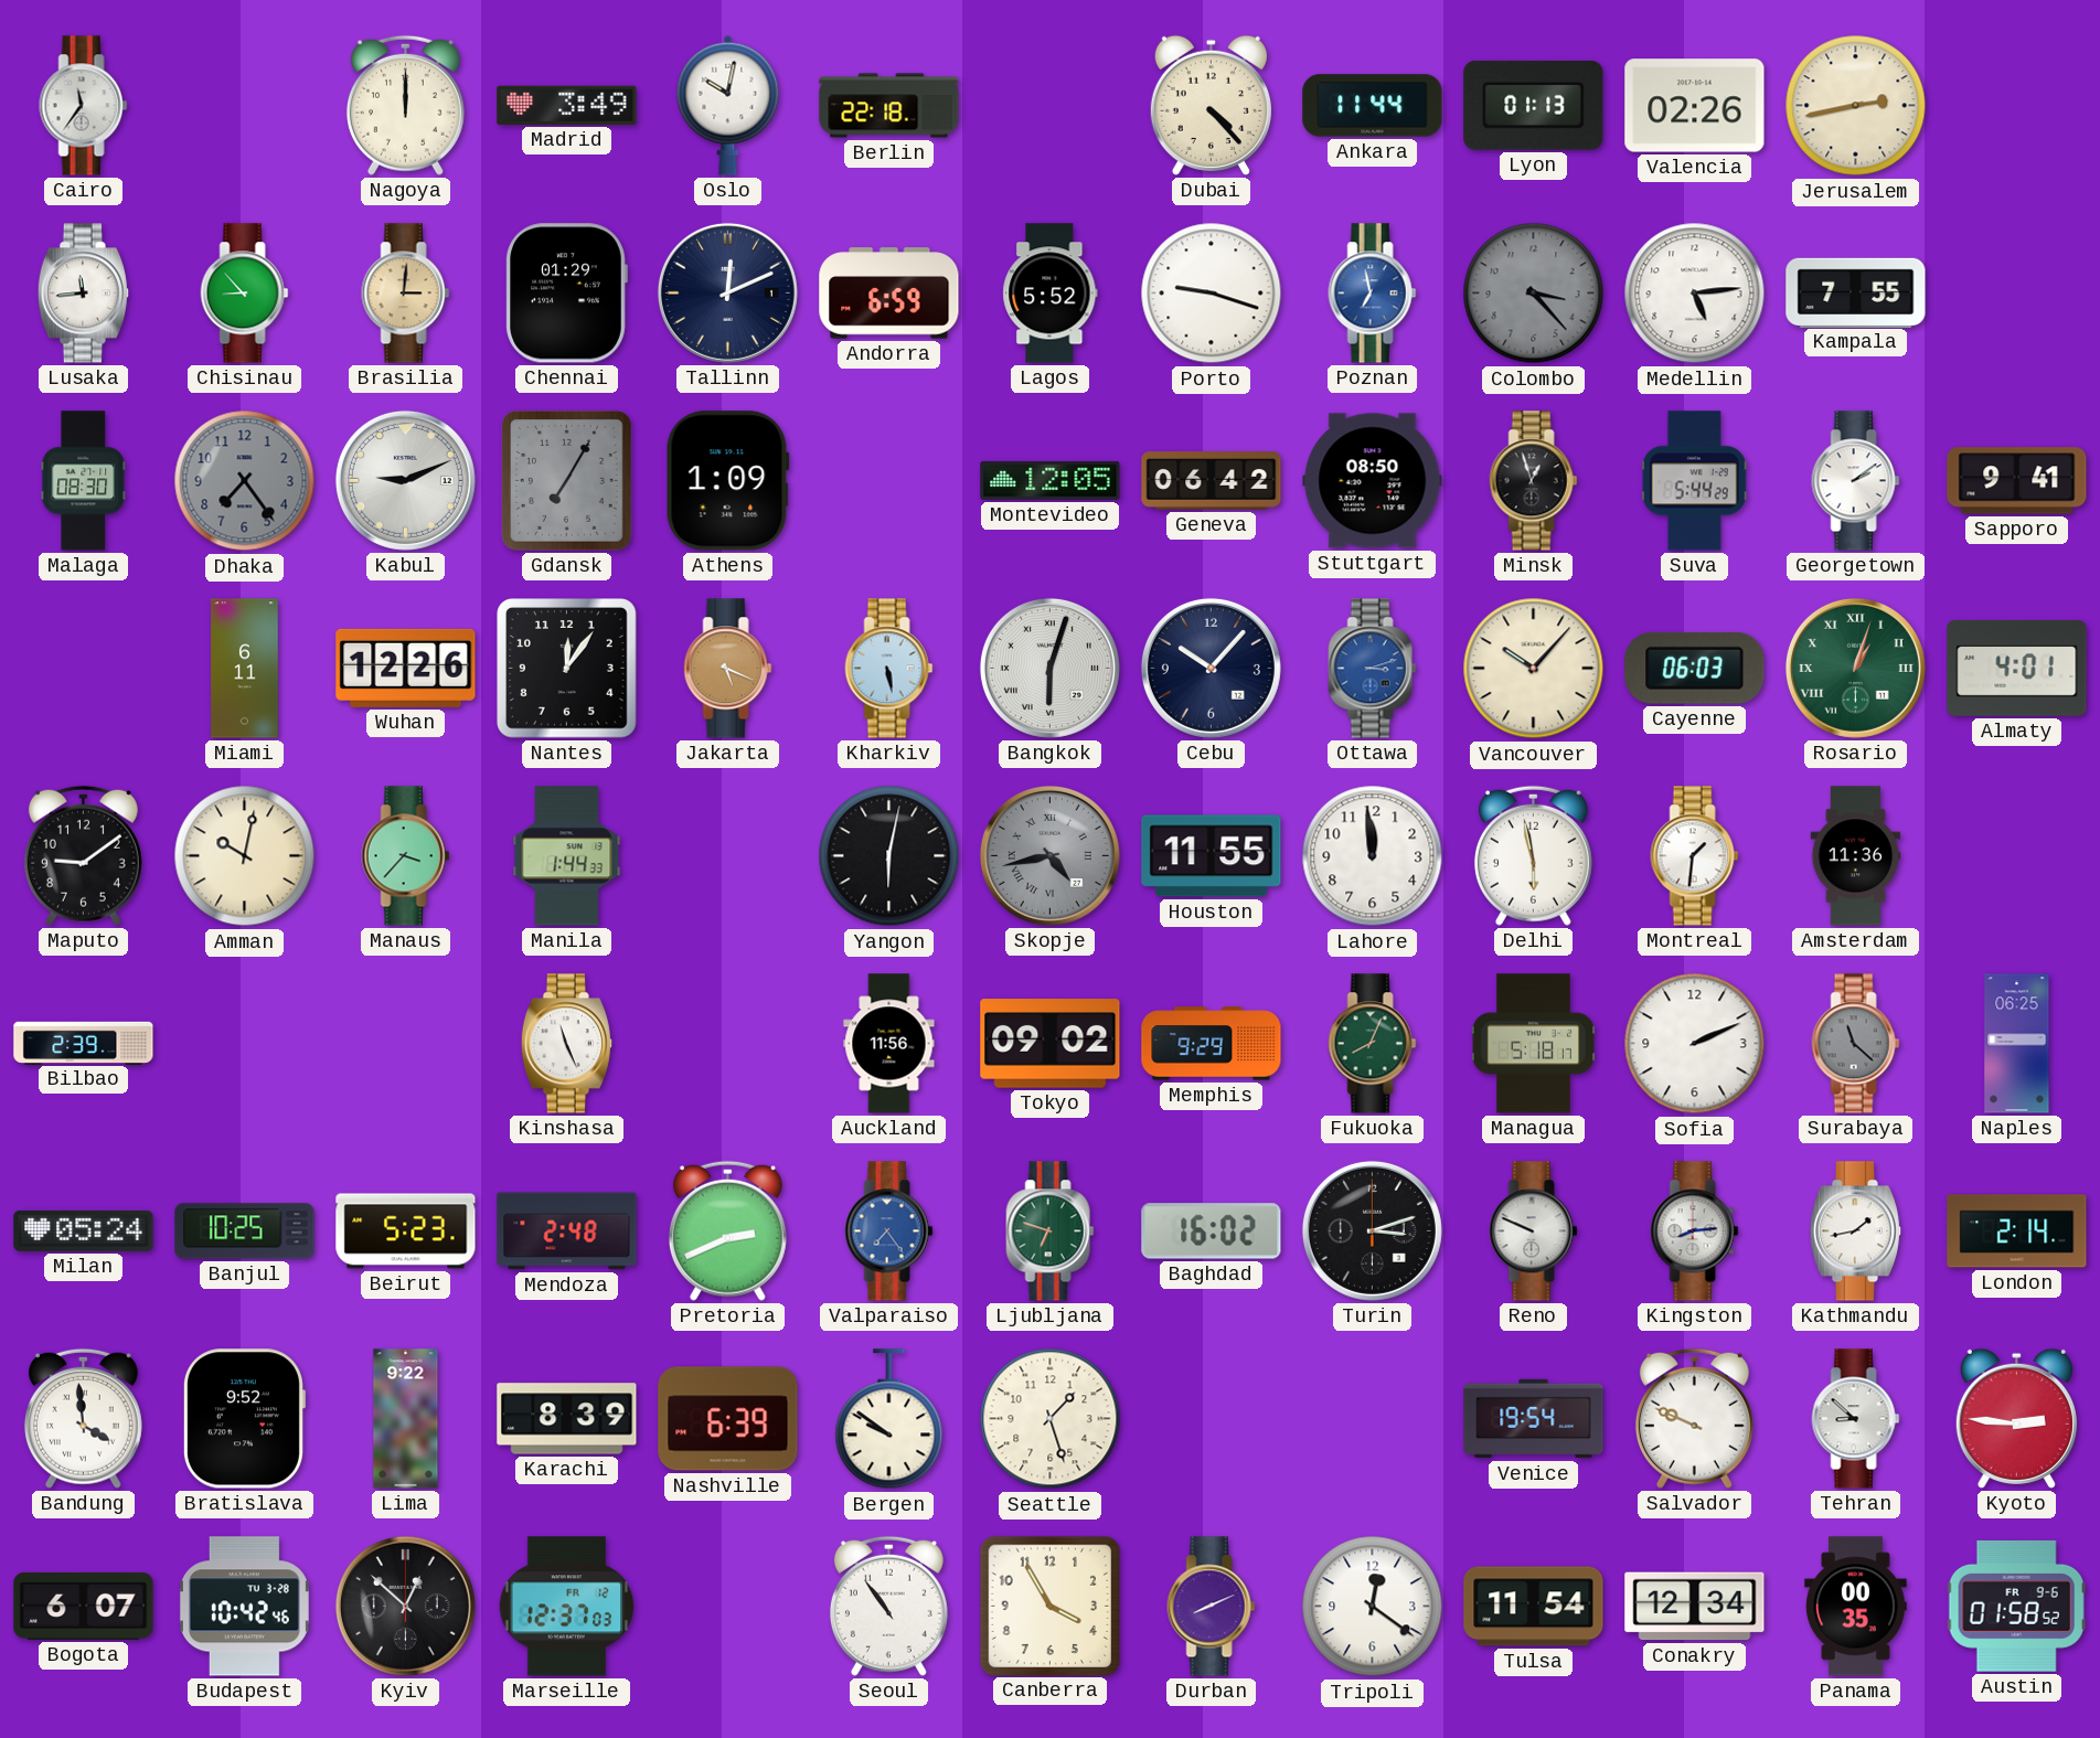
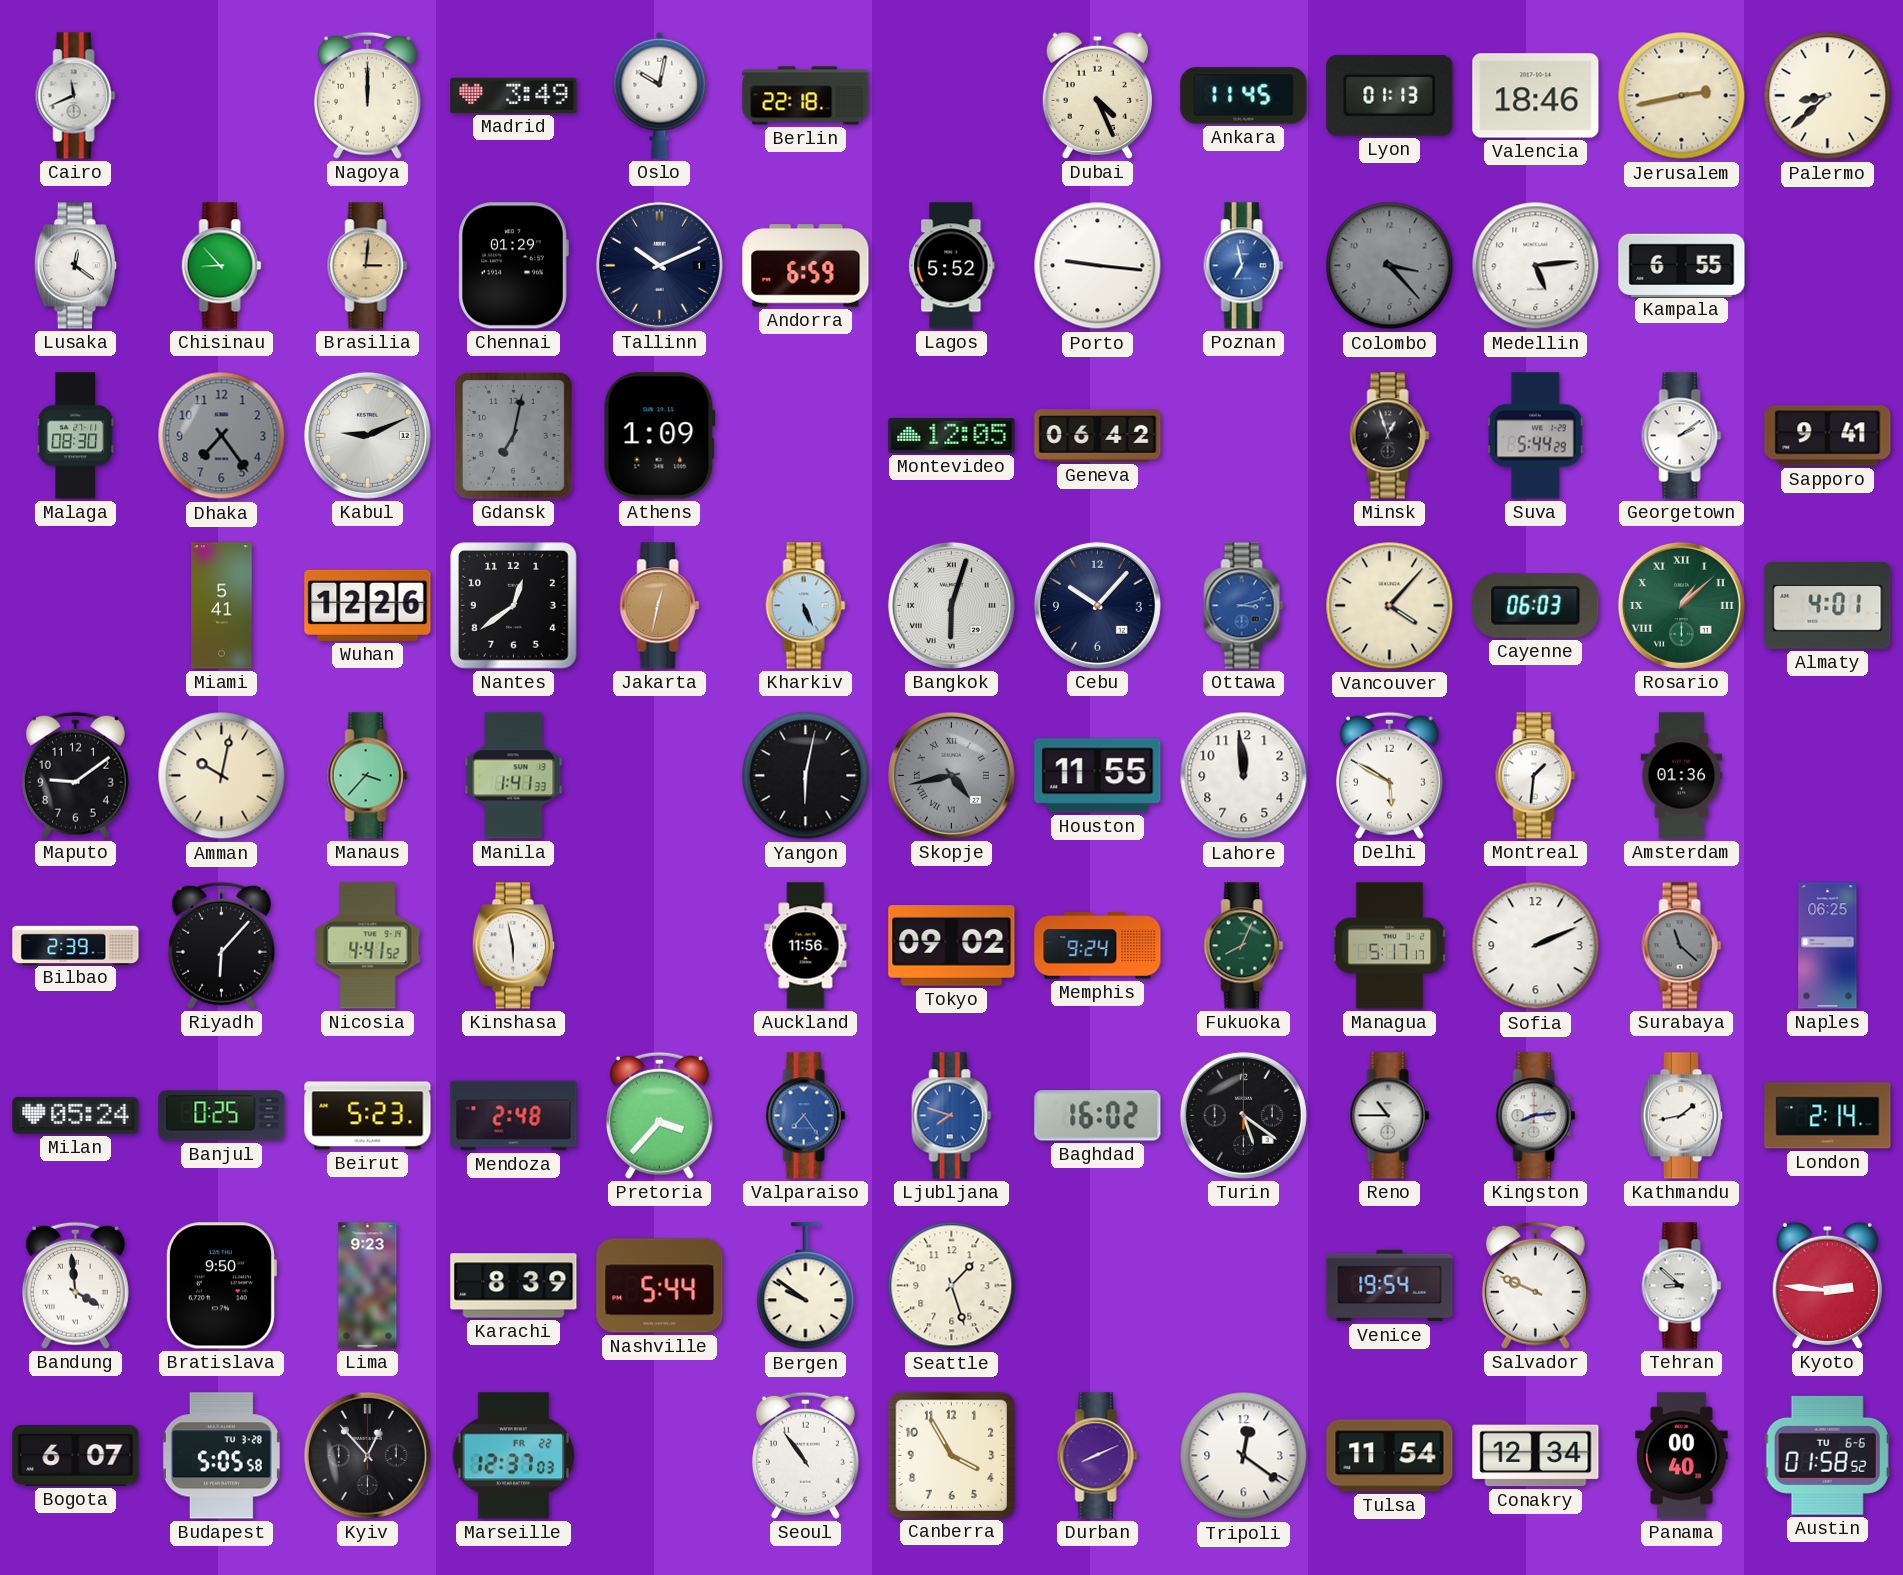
Cairo: 11:36 -> 11:41
Dubai: 4:23 -> 4:26
Ankara: 11:44 -> 11:45
Valencia: 02:26 -> 18:46
Palermo: none -> 8:38
Lusaka: 11:44 -> 12:21
Tallinn: 12:11 -> 10:11
Porto: 9:18 -> 9:16
Kampala: 7:55 -> 6:55
Gdansk: 7:05 -> 7:02
Stuttgart: 08:50 -> none
Miami: 6:11 -> 5:41
Nantes: 12:06 -> 12:39
Jakarta: 5:19 -> 12:32
Kharkiv: 5:28 -> 5:26
Vancouver: 10:07 -> 4:07
Rosario: 1:03 -> 1:08
Manila: 1:44 -> 1:41
Delhi: 5:58 -> 5:50
Amsterdam: 11:36 -> 01:36
Riyadh: none -> 6:07
Nicosia: none -> 4:41
Kinshasa: 11:26 -> 5:58
Memphis: 9:29 -> 9:24
Managua: 5:18 -> 5:17
Banjul: 10:25 -> 0:25
Pretoria: 2:41 -> 3:37
Ljubljana: 6:48 -> 7:48
Ljubljana dial: green -> blue
Turin: 3:12 -> 5:21
Reno: 9:49 -> 10:45
Bratislava: 9:52 -> 9:50
Lima: 9:22 -> 9:23
Nashville: 6:39 -> 5:44
Budapest: 10:42 -> 5:05
Kyiv: 12:52 -> 12:53
Marseille date: FR 12 -> FR 22
Panama: 00:35 -> 00:40
Austin date: FR 9-6 -> TU 6-6
